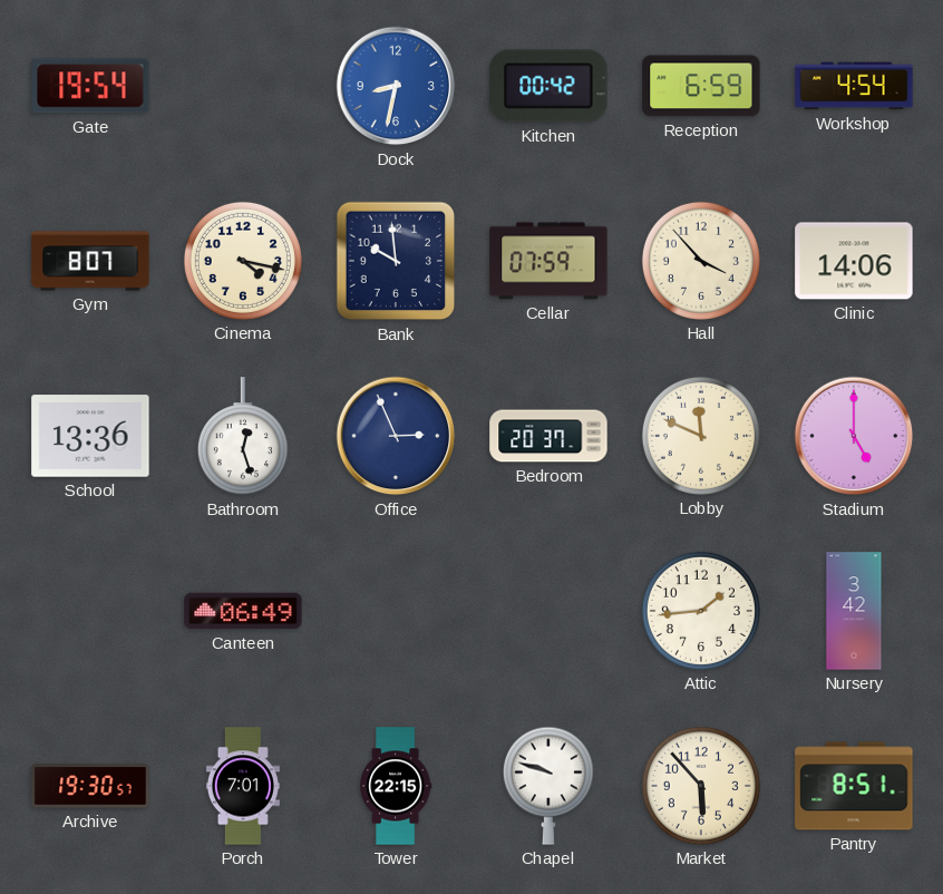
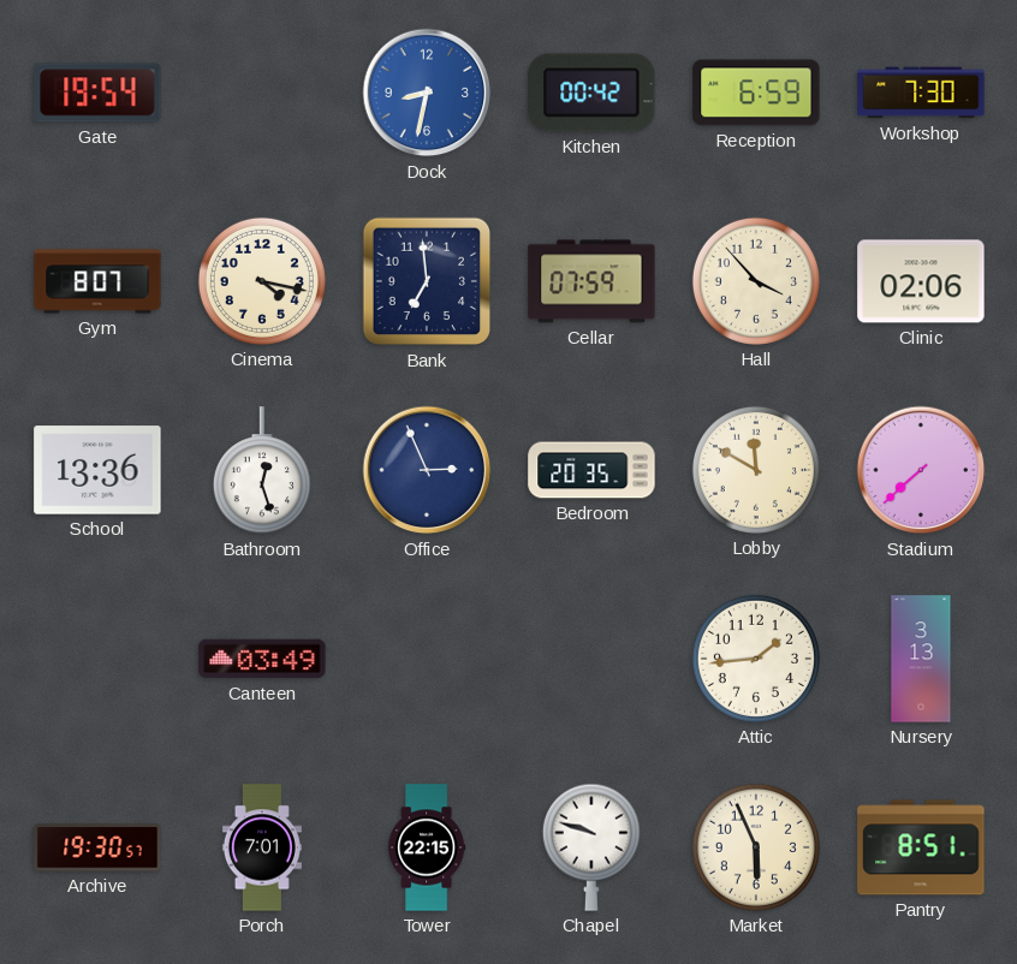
Workshop: 4:54 -> 7:30
Bank: 9:59 -> 6:59
Clinic: 14:06 -> 02:06
Bedroom: 20:37 -> 20:35
Lobby: 11:49 -> 11:50
Stadium: 5:00 -> 7:38
Canteen: 06:49 -> 03:49
Nursery: 3:42 -> 3:13
Market: 5:53 -> 5:56
